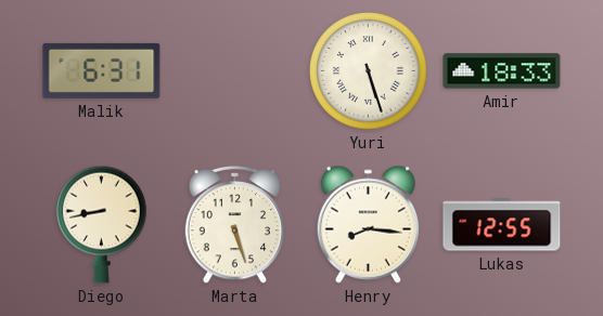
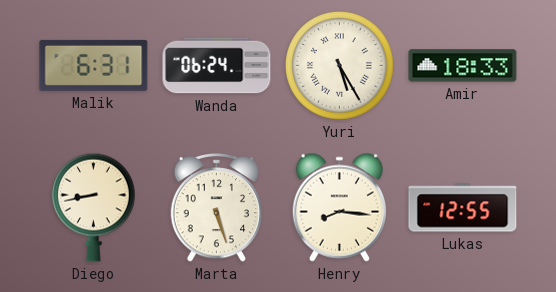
Wanda: none -> 06:24
Yuri: 5:27 -> 5:25
